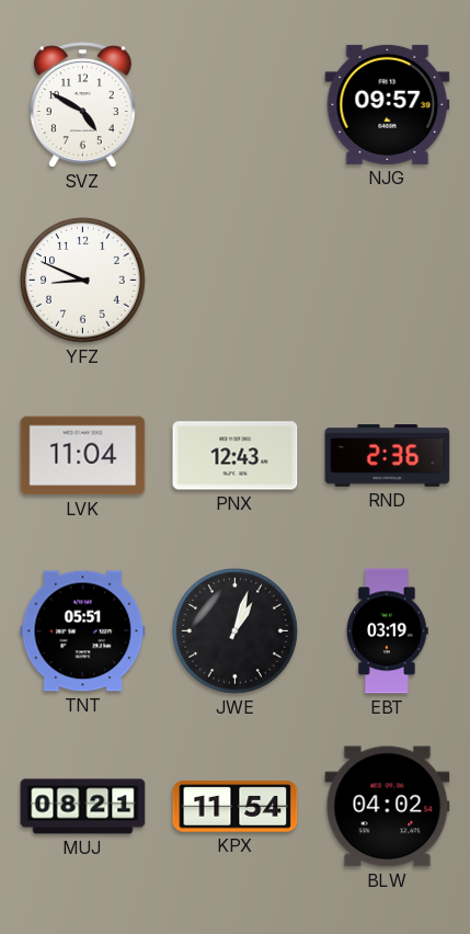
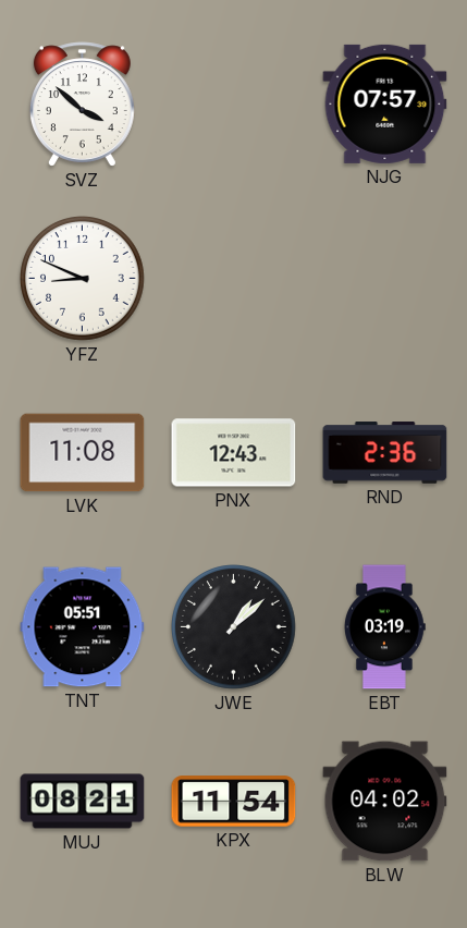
SVZ: 4:50 -> 3:52
NJG: 09:57 -> 07:57
LVK: 11:04 -> 11:08
JWE: 1:03 -> 1:08
